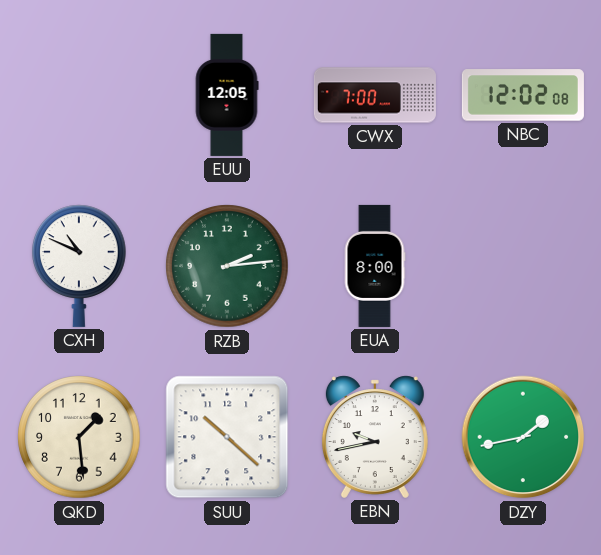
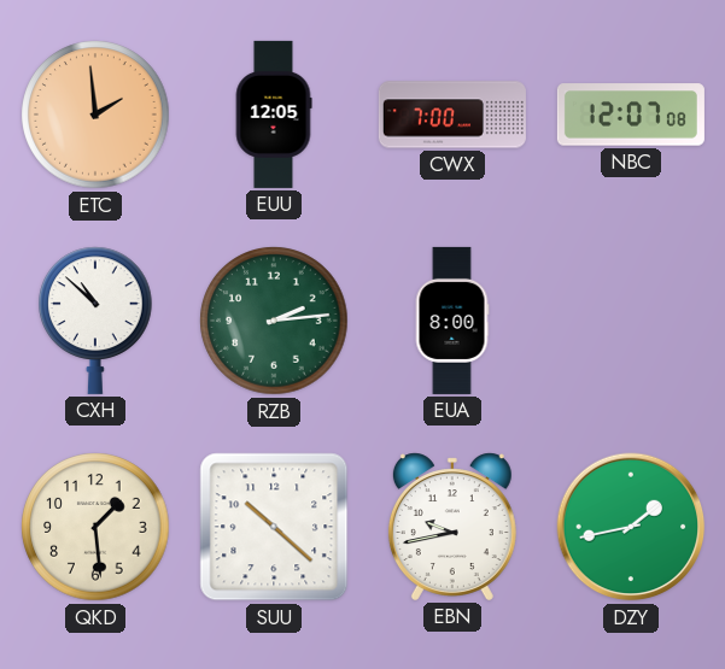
ETC: none -> 1:59
NBC: 12:02 -> 12:07
CXH: 10:49 -> 10:52
